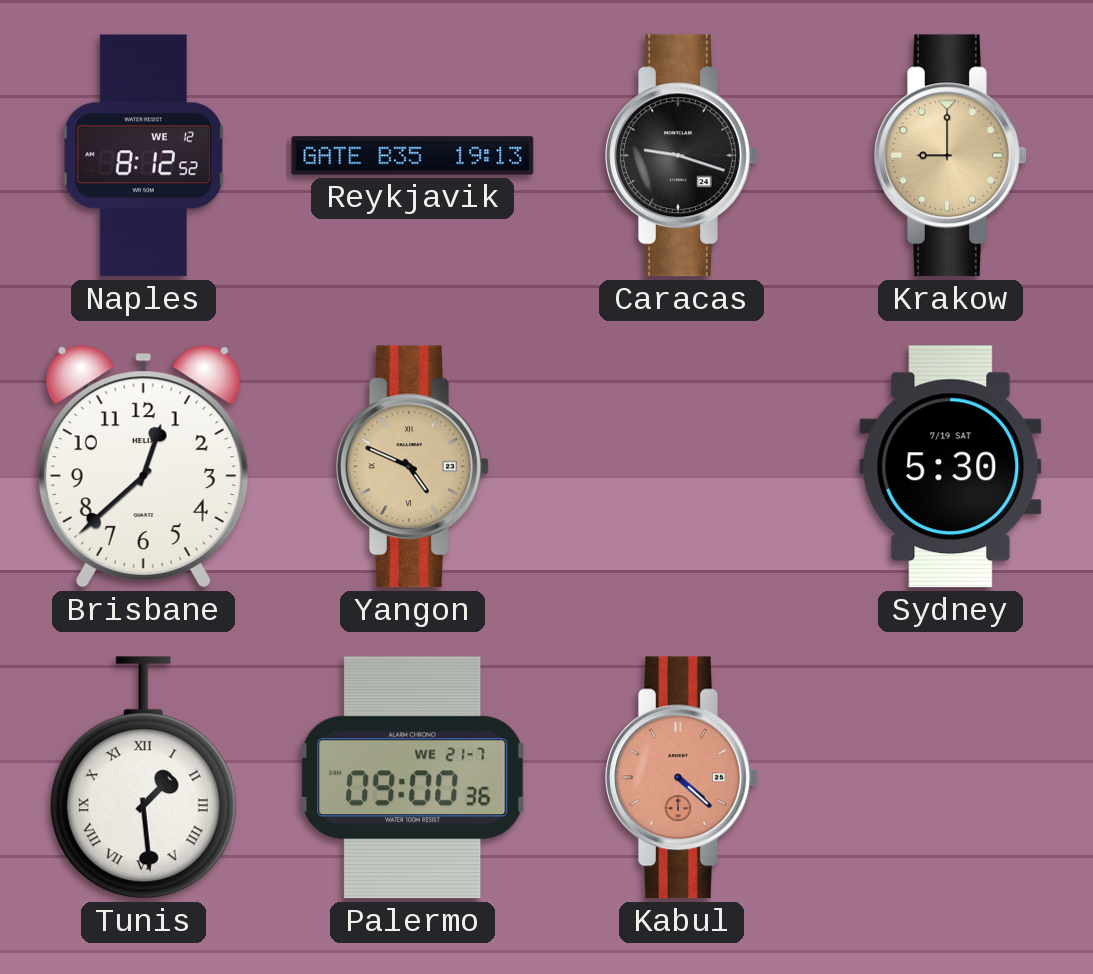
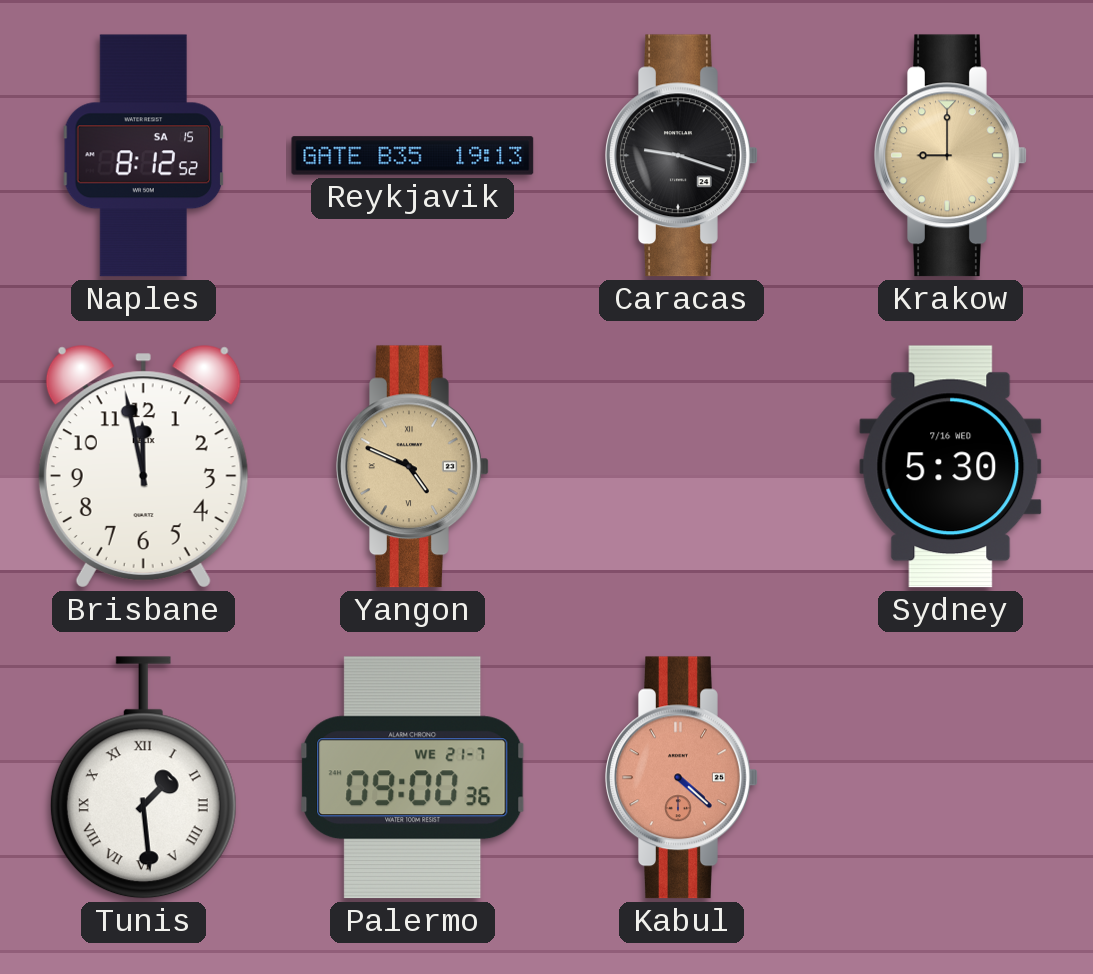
Naples date: WE 12 -> SA 15
Brisbane: 12:38 -> 11:58
Sydney date: 7/19 SAT -> 7/16 WED
